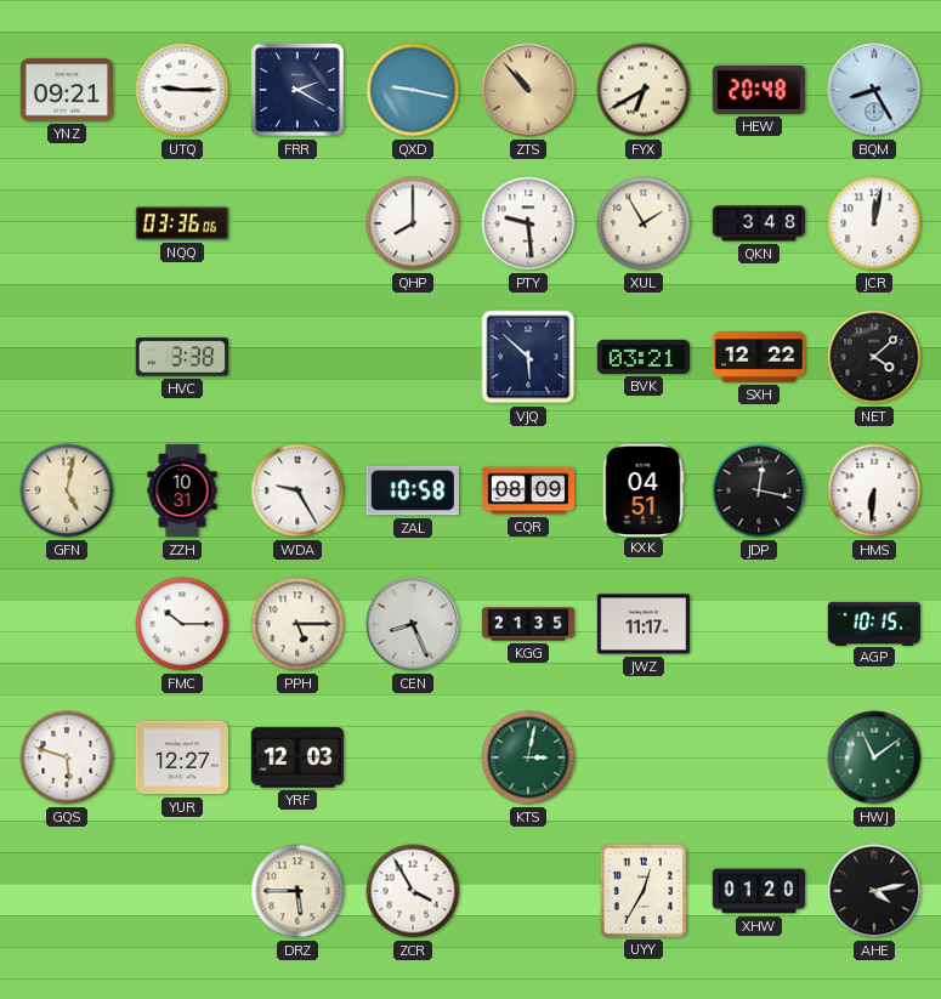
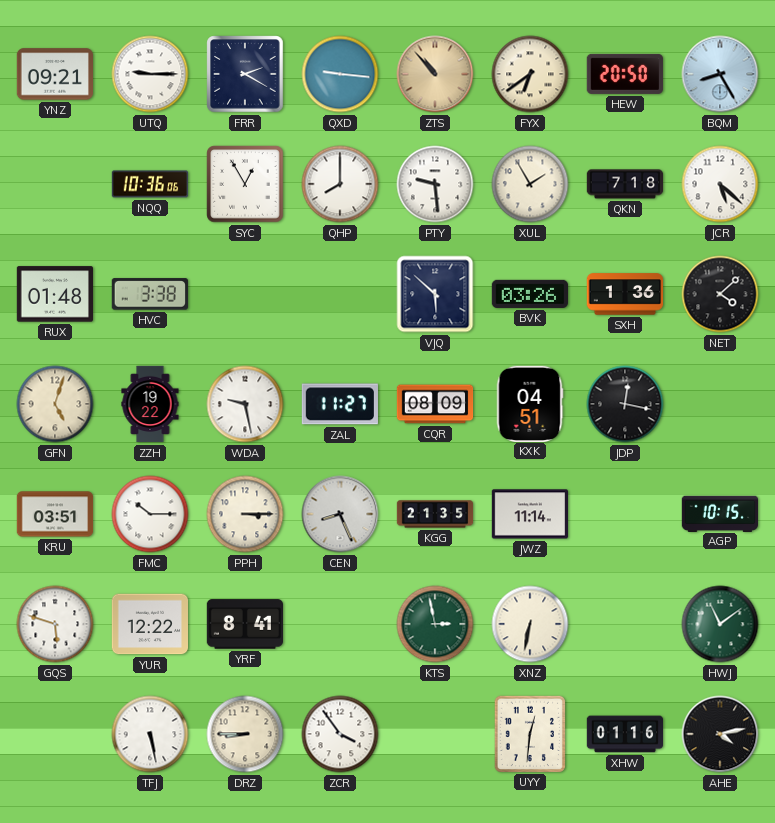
QXD: 9:17 -> 9:16
FYX: 6:40 -> 6:39
HEW: 20:48 -> 20:50
NQQ: 03:36 -> 10:36
SYC: none -> 12:55
QKN: 3:48 -> 7:18
JCR: 12:02 -> 5:22
RUX: none -> 01:48
BVK: 03:21 -> 03:26
SXH: 12:22 -> 1:36
GFN: 5:02 -> 5:03
ZZH: 10:31 -> 19:22
WDA: 9:25 -> 9:28
ZAL: 10:58 -> 11:27
HMS: 6:31 -> none
KRU: none -> 03:51
PPH: 5:15 -> 3:15
JWZ: 11:17 -> 11:14
YUR: 12:27 -> 12:22
YRF: 12:03 -> 8:41
KTS: 3:02 -> 2:58
XNZ: none -> 6:32
TFJ: none -> 5:28
DRZ: 5:45 -> 8:45
ZCR: 3:55 -> 3:54
UYY: 12:35 -> 12:31
XHW: 01:20 -> 01:16
